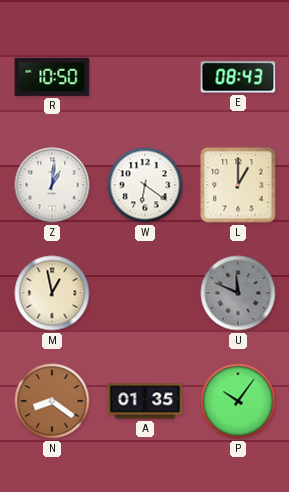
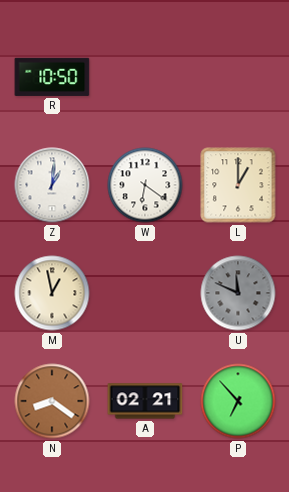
E: 08:43 -> none
A: 01:35 -> 02:21
P: 10:06 -> 6:53
